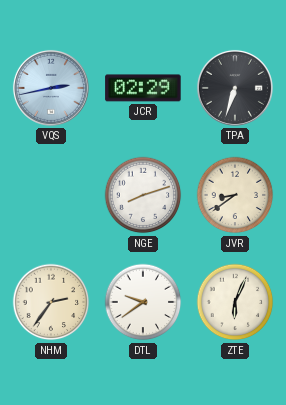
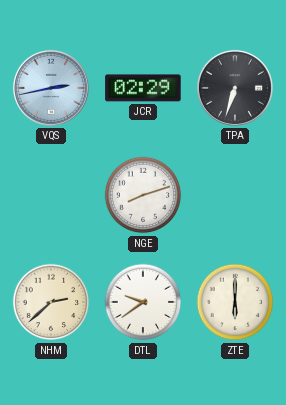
JVR: 8:39 -> none
NHM: 2:36 -> 2:38
ZTE: 6:04 -> 6:00
